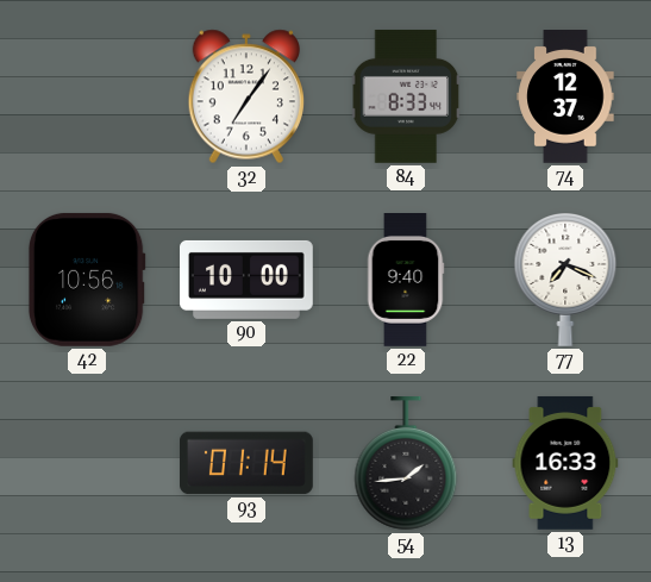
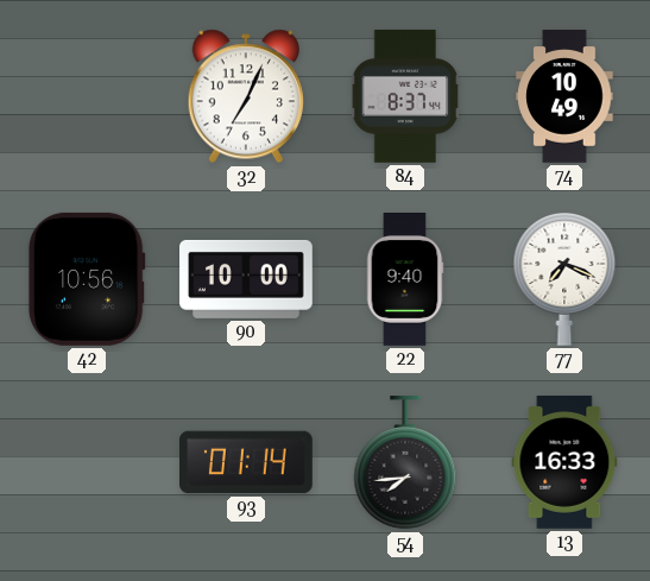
32: 7:06 -> 7:04
84: 8:33 -> 8:37
74: 12:37 -> 10:49
54: 1:44 -> 7:44
